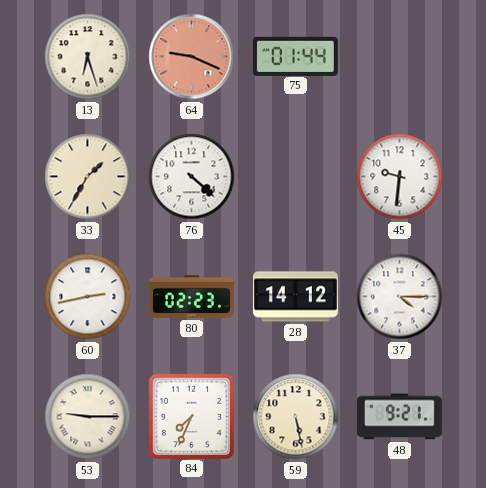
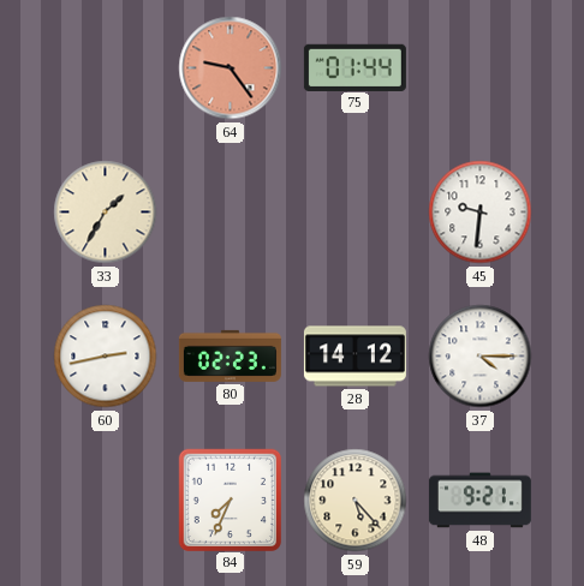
13: 6:27 -> none
64: 9:19 -> 9:24
76: 4:22 -> none
53: 9:15 -> none
59: 5:28 -> 5:23
